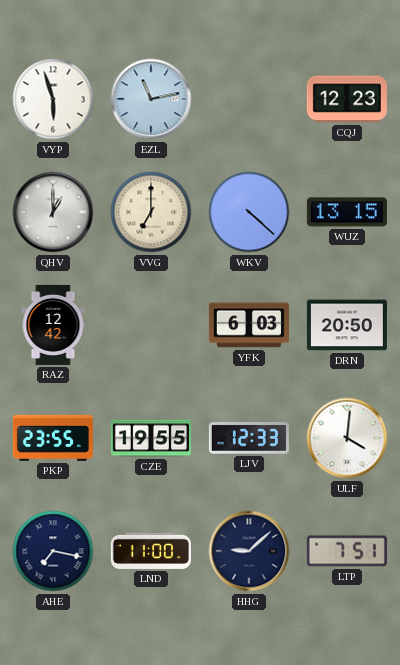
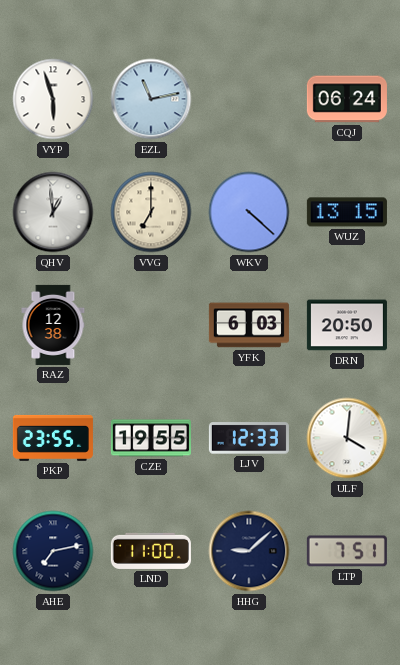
CQJ: 12:23 -> 06:24
QHV: 1:00 -> 12:59
RAZ: 12:42 -> 12:38
AHE: 7:17 -> 7:13
